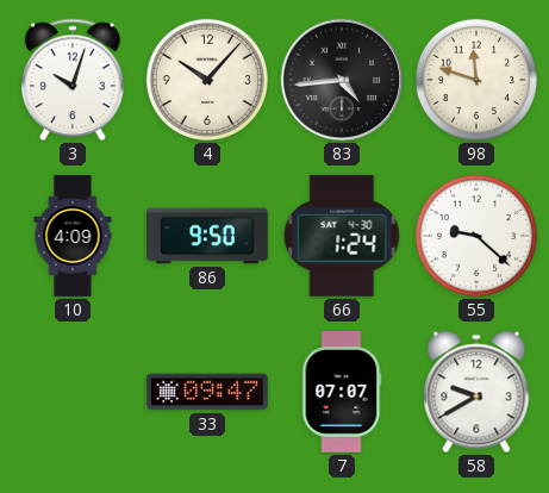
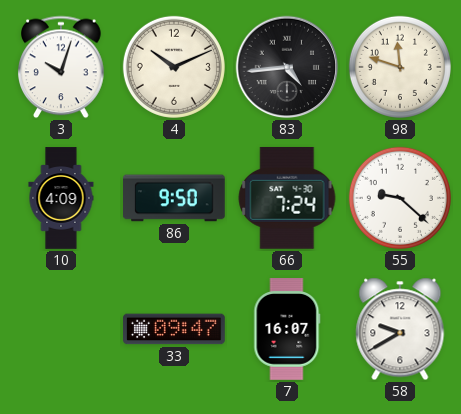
4: 10:07 -> 10:11
66: 1:24 -> 7:24
7: 07:07 -> 16:07
